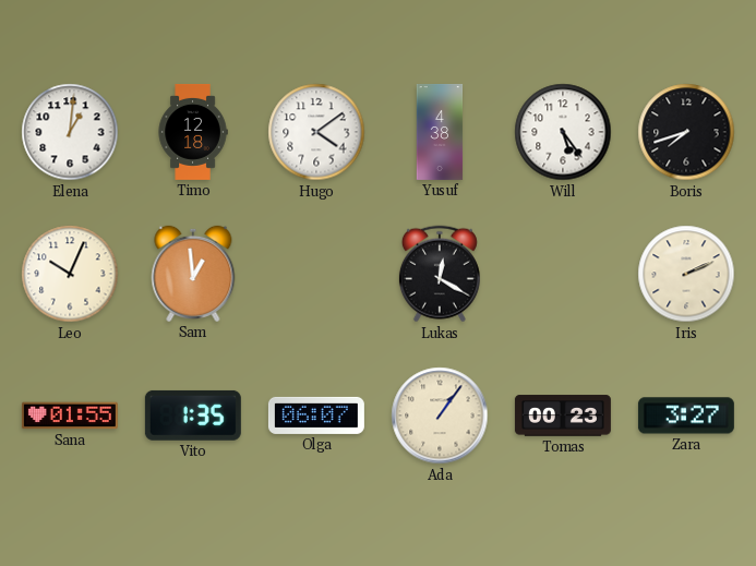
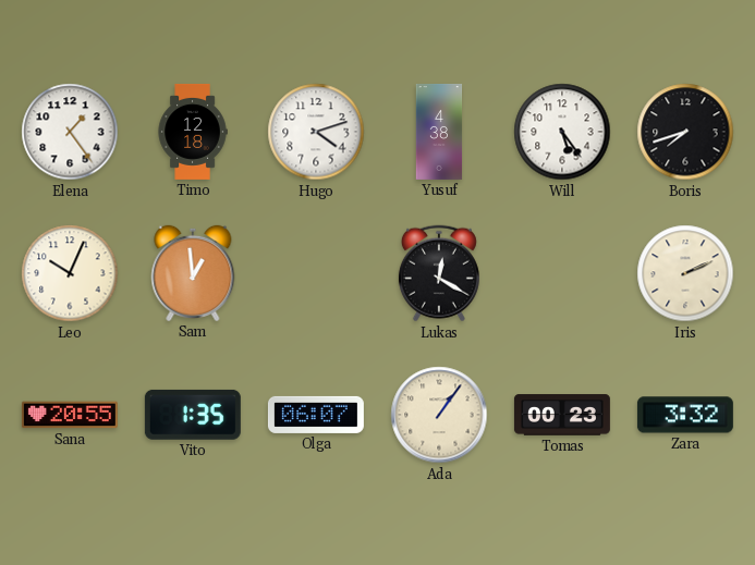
Elena: 1:01 -> 1:24
Hugo: 4:09 -> 4:12
Sana: 01:55 -> 20:55
Zara: 3:27 -> 3:32
